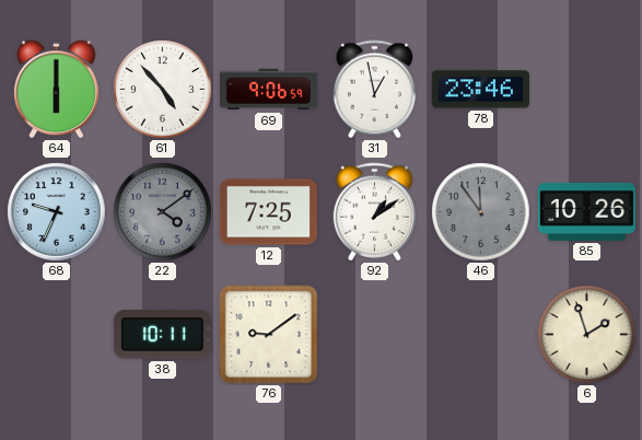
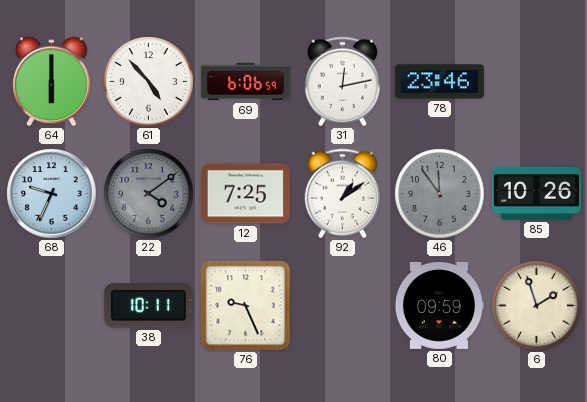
69: 9:06 -> 6:06
31: 12:58 -> 12:13
76: 9:09 -> 9:26
80: none -> 09:59
